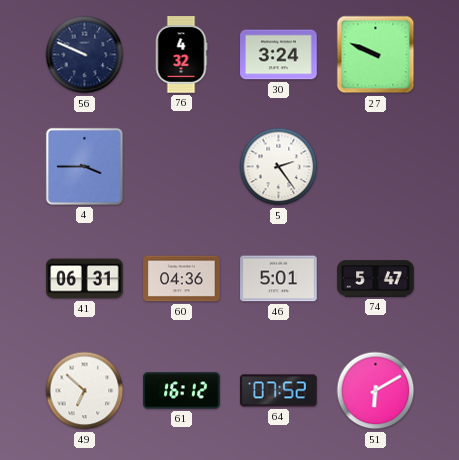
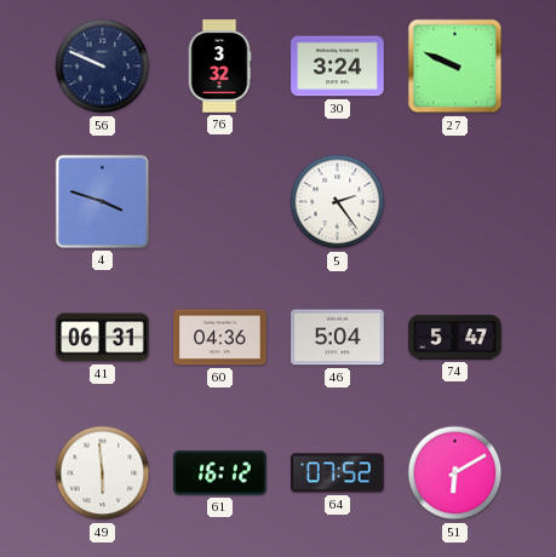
76: 4:32 -> 3:32
4: 3:45 -> 3:48
46: 5:01 -> 5:04
49: 6:52 -> 5:59
